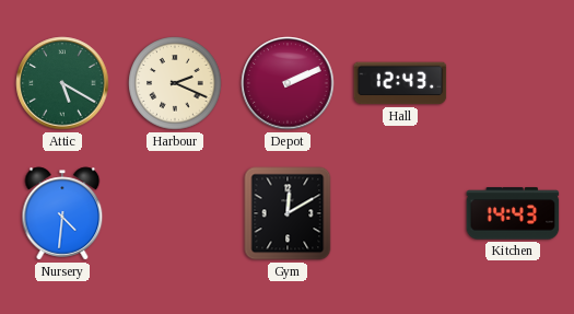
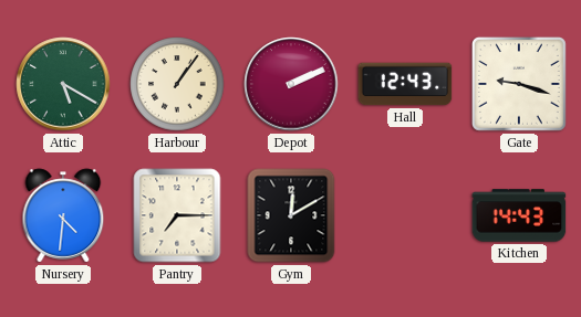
Harbour: 2:19 -> 1:06
Gate: none -> 9:18
Pantry: none -> 7:15
